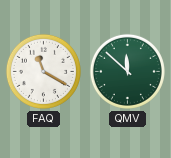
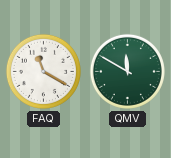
QMV: 11:52 -> 11:50
